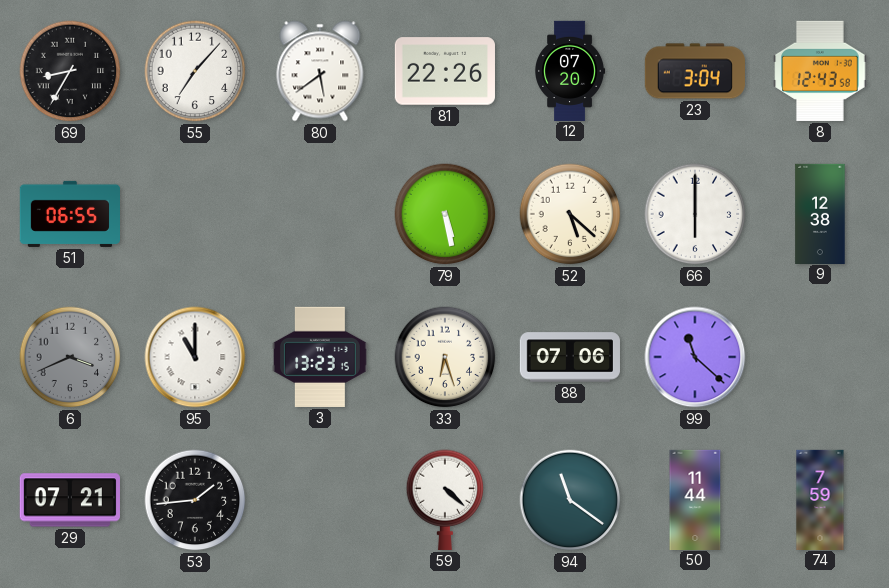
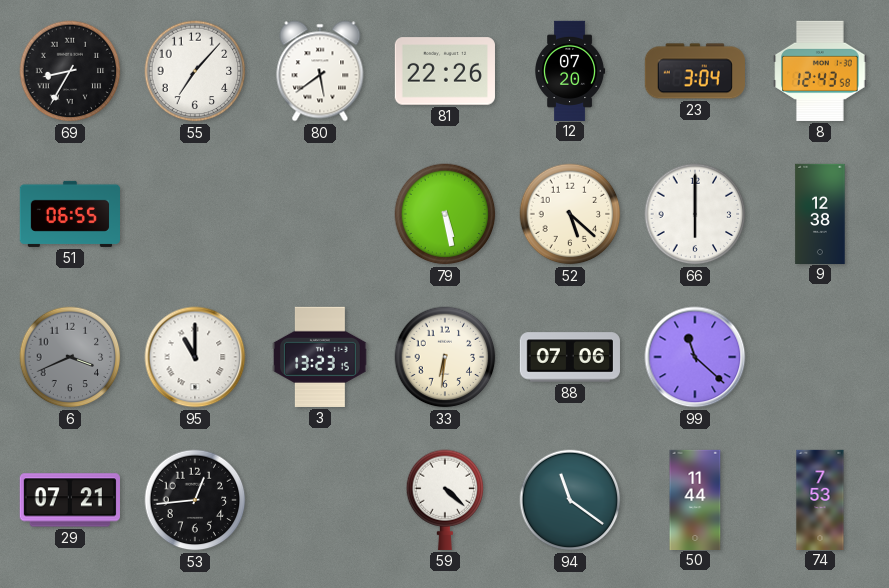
33: 6:27 -> 6:31
53: 1:44 -> 12:44
74: 7:59 -> 7:53
